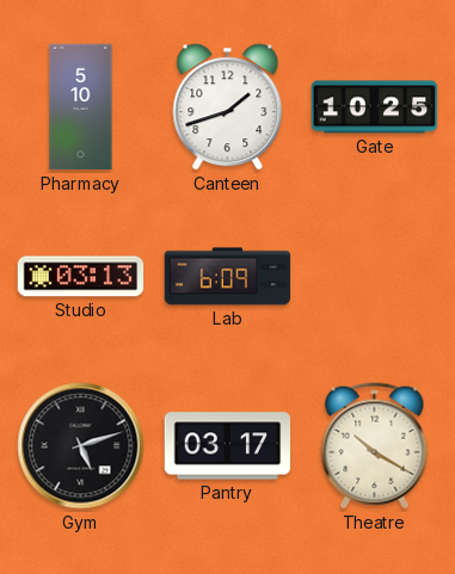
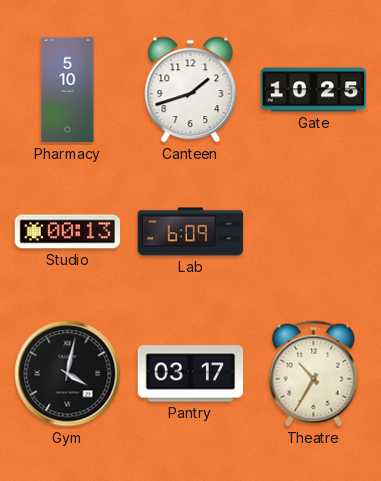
Studio: 03:13 -> 00:13
Gym: 5:12 -> 4:02
Theatre: 10:20 -> 10:35
